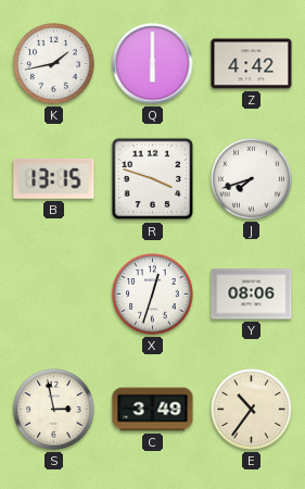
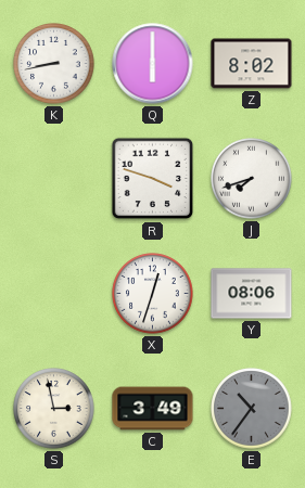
K: 1:43 -> 8:43
Z: 4:42 -> 8:02
B: 13:15 -> none
E dial: cream -> grey
